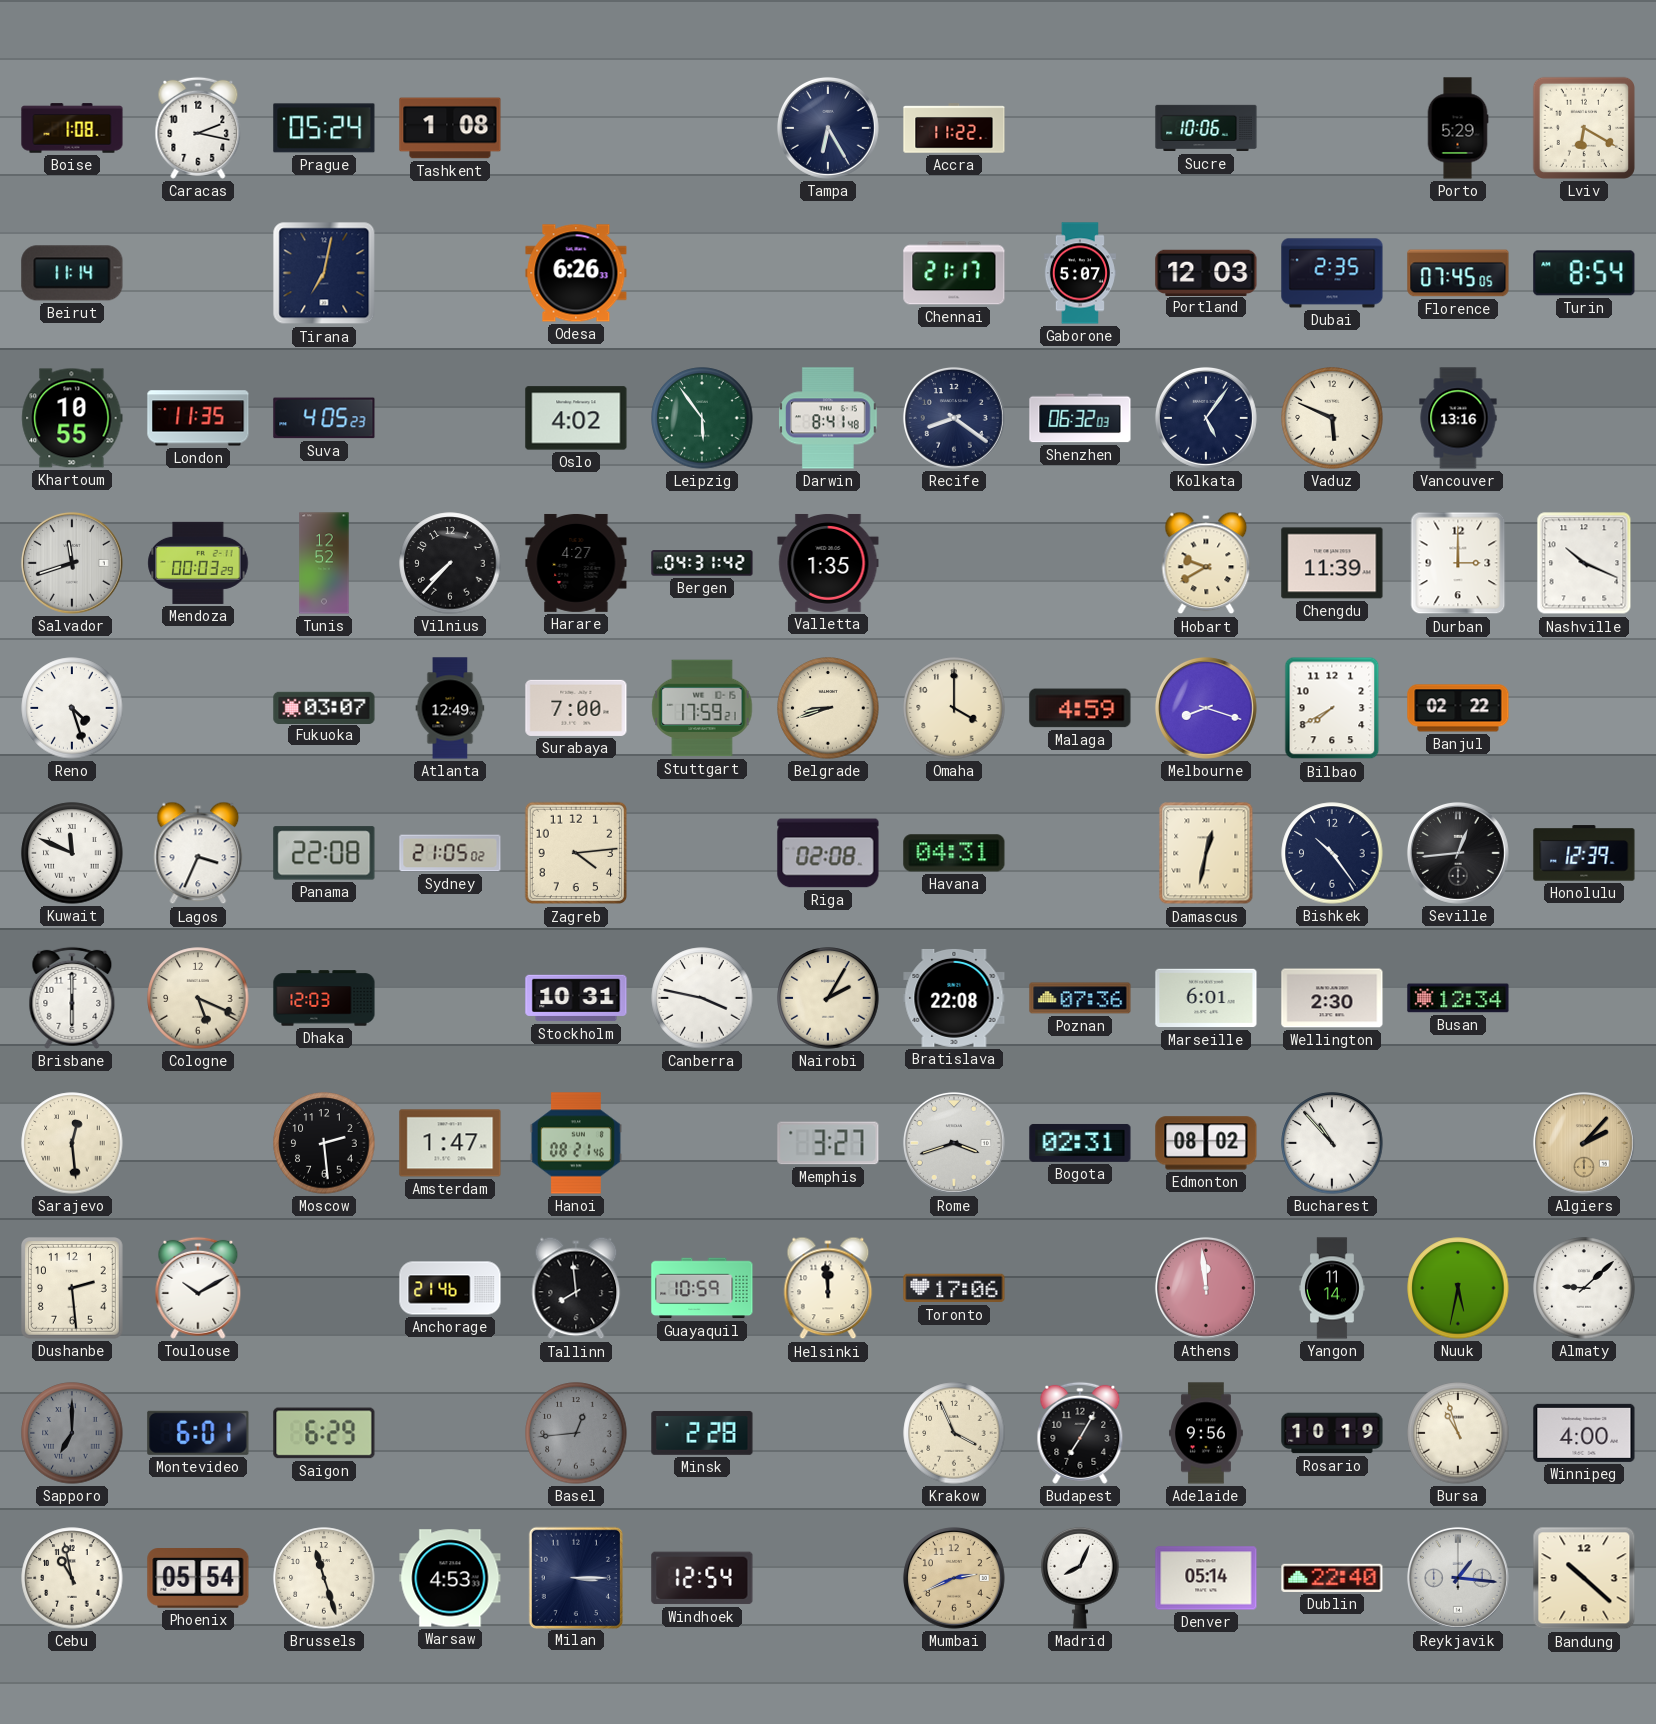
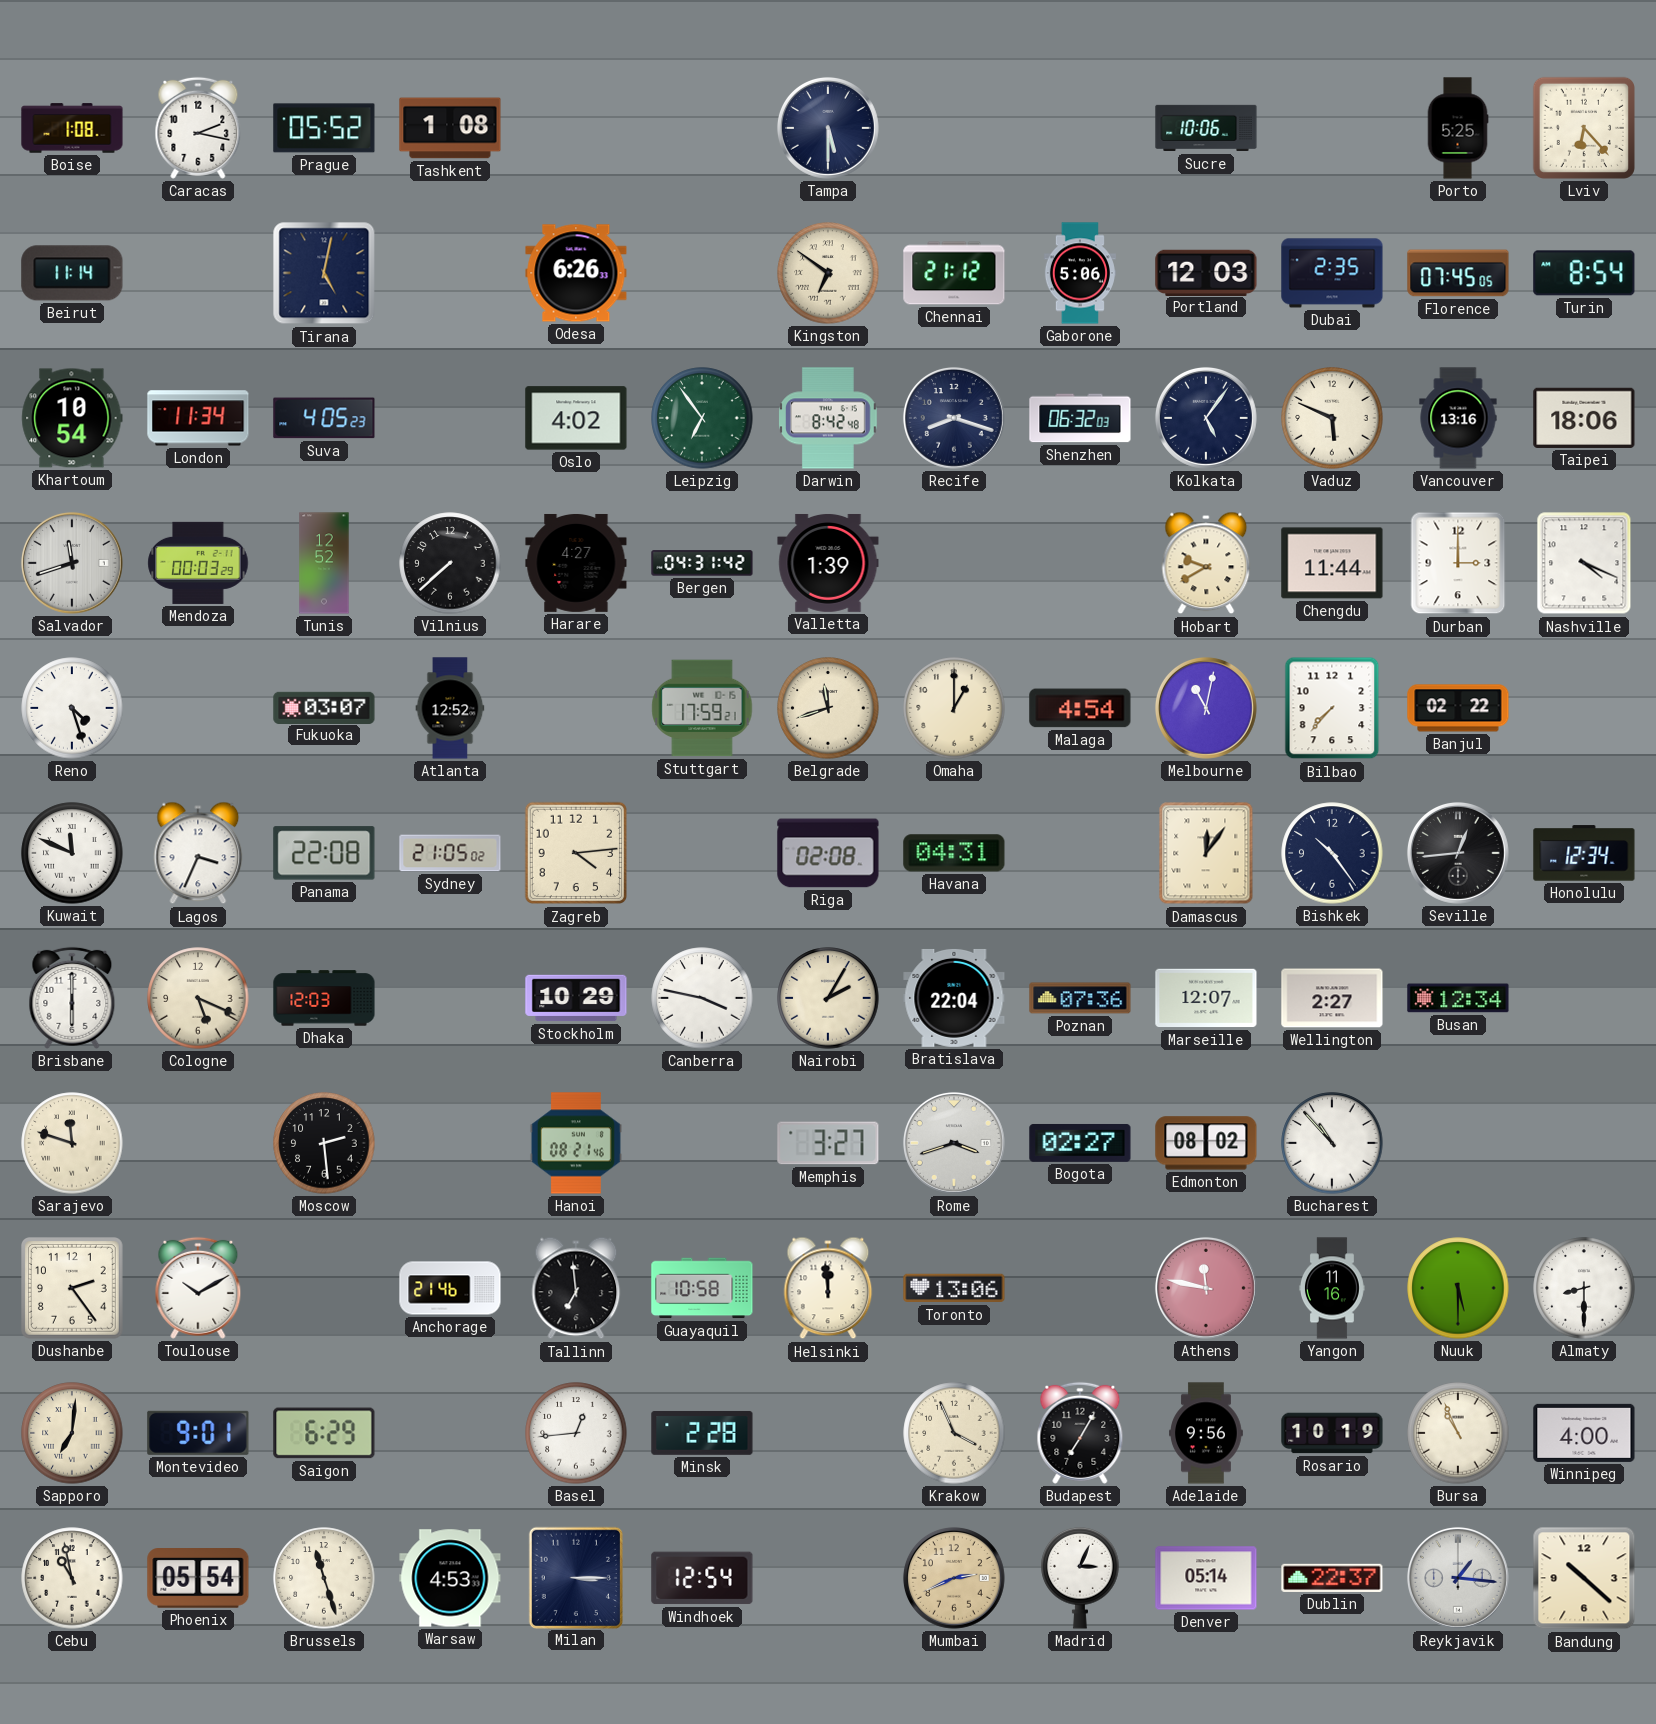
Prague: 05:24 -> 05:52
Tampa: 6:25 -> 5:30
Accra: 11:22 -> none
Porto: 5:29 -> 5:25
Lviv: 6:20 -> 6:23
Tirana: 7:02 -> 5:02
Kingston: none -> 6:51
Chennai: 21:17 -> 21:12
Gaborone: 5:07 -> 5:06
Khartoum: 10:55 -> 10:54
London: 11:35 -> 11:34
Leipzig: 5:54 -> 6:54
Darwin: 8:41 -> 8:42
Recife: 8:21 -> 8:18
Taipei: none -> 18:06
Vilnius: 7:37 -> 7:38
Valletta: 1:35 -> 1:39
Chengdu: 11:39 -> 11:44
Nashville: 10:19 -> 4:19
Atlanta: 12:49 -> 12:52
Surabaya: 7:00 -> none
Belgrade: 8:42 -> 11:42
Omaha: 4:00 -> 1:00
Malaga: 4:59 -> 4:54
Melbourne: 8:18 -> 11:02
Bilbao: 7:40 -> 7:37
Damascus: 12:32 -> 12:06
Honolulu: 12:39 -> 12:34
Stockholm: 10:31 -> 10:29
Bratislava: 22:08 -> 22:04
Marseille: 6:01 -> 12:07
Wellington: 2:30 -> 2:27
Sarajevo: 12:29 -> 11:48
Amsterdam: 1:47 -> none
Bogota: 02:31 -> 02:27
Algiers: 2:07 -> none
Dushanbe: 2:29 -> 2:24
Tallinn: 7:59 -> 6:59
Guayaquil: 10:59 -> 10:58
Toronto: 17:06 -> 13:06
Athens: 11:59 -> 11:47
Yangon: 11:14 -> 11:16
Nuuk: 5:32 -> 5:30
Almaty: 9:08 -> 8:30
Sapporo: 7:00 -> 7:01
Sapporo dial: grey -> cream
Montevideo: 6:01 -> 9:01
Basel dial: grey -> white
Bursa: 10:57 -> 10:56
Madrid: 8:04 -> 3:04
Dublin: 22:40 -> 22:37
